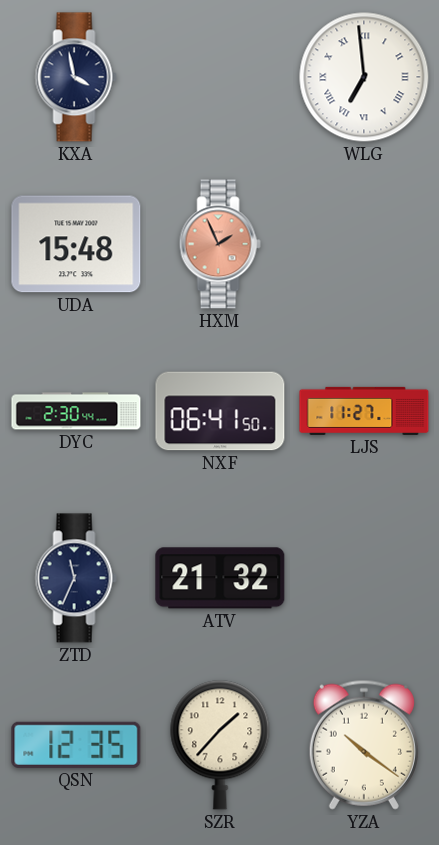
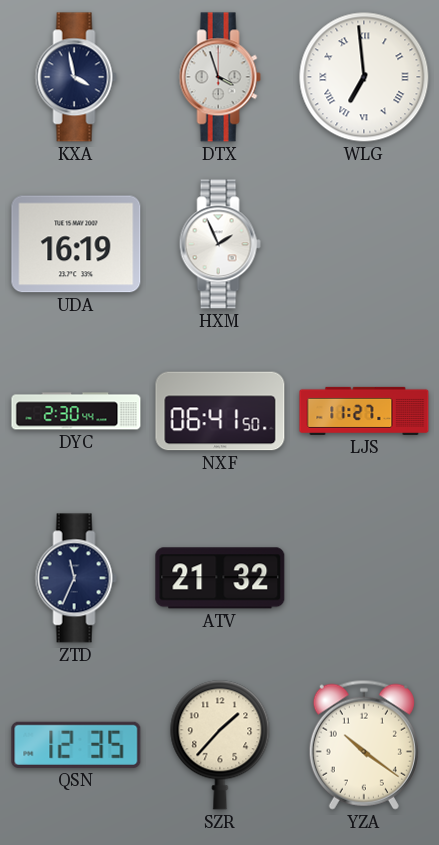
DTX: none -> 3:57
UDA: 15:48 -> 16:19
HXM dial: salmon -> white
